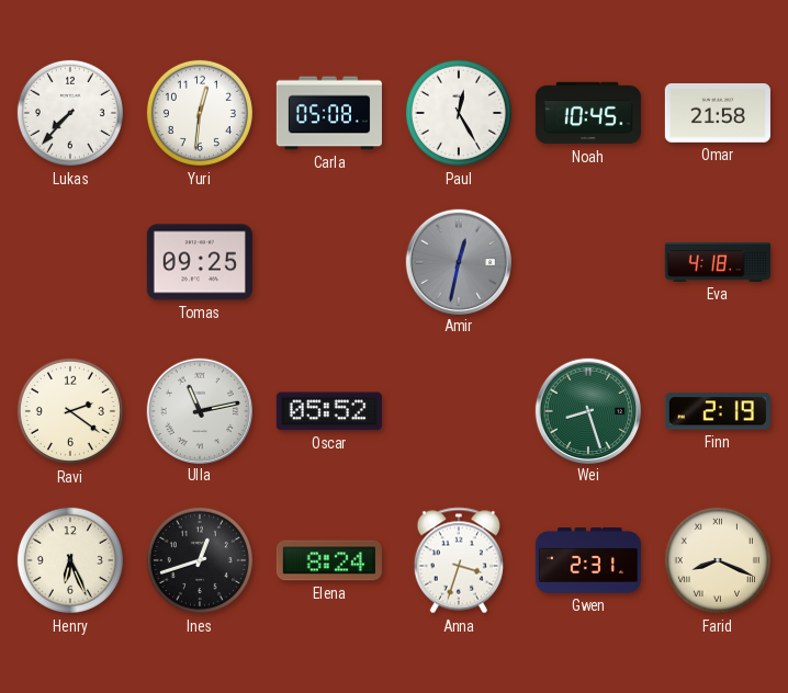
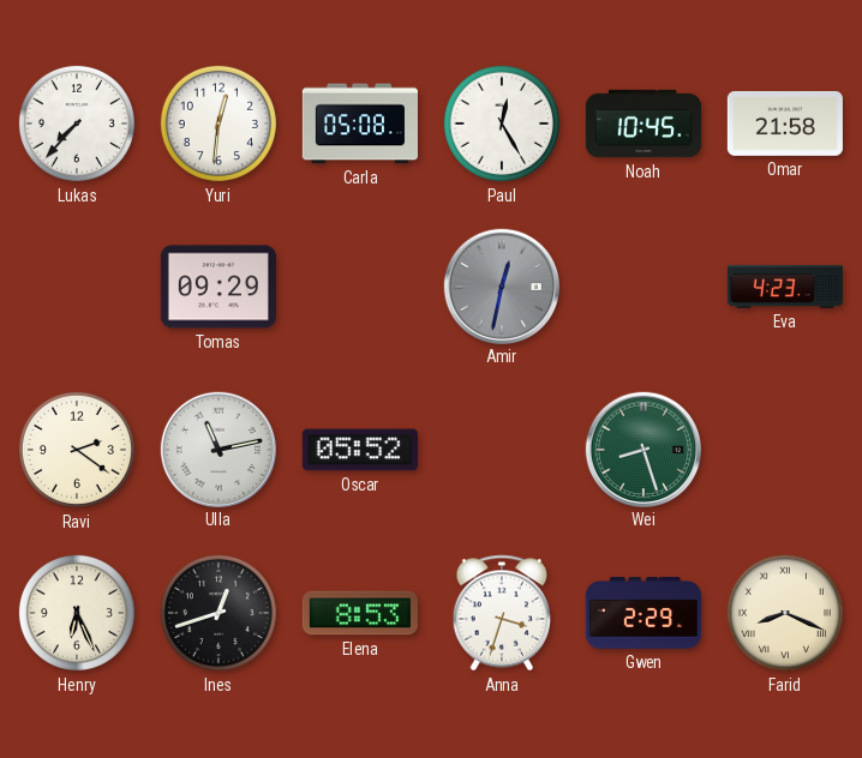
Tomas: 09:25 -> 09:29
Eva: 4:18 -> 4:23
Finn: 2:19 -> none
Elena: 8:24 -> 8:53
Gwen: 2:31 -> 2:29
